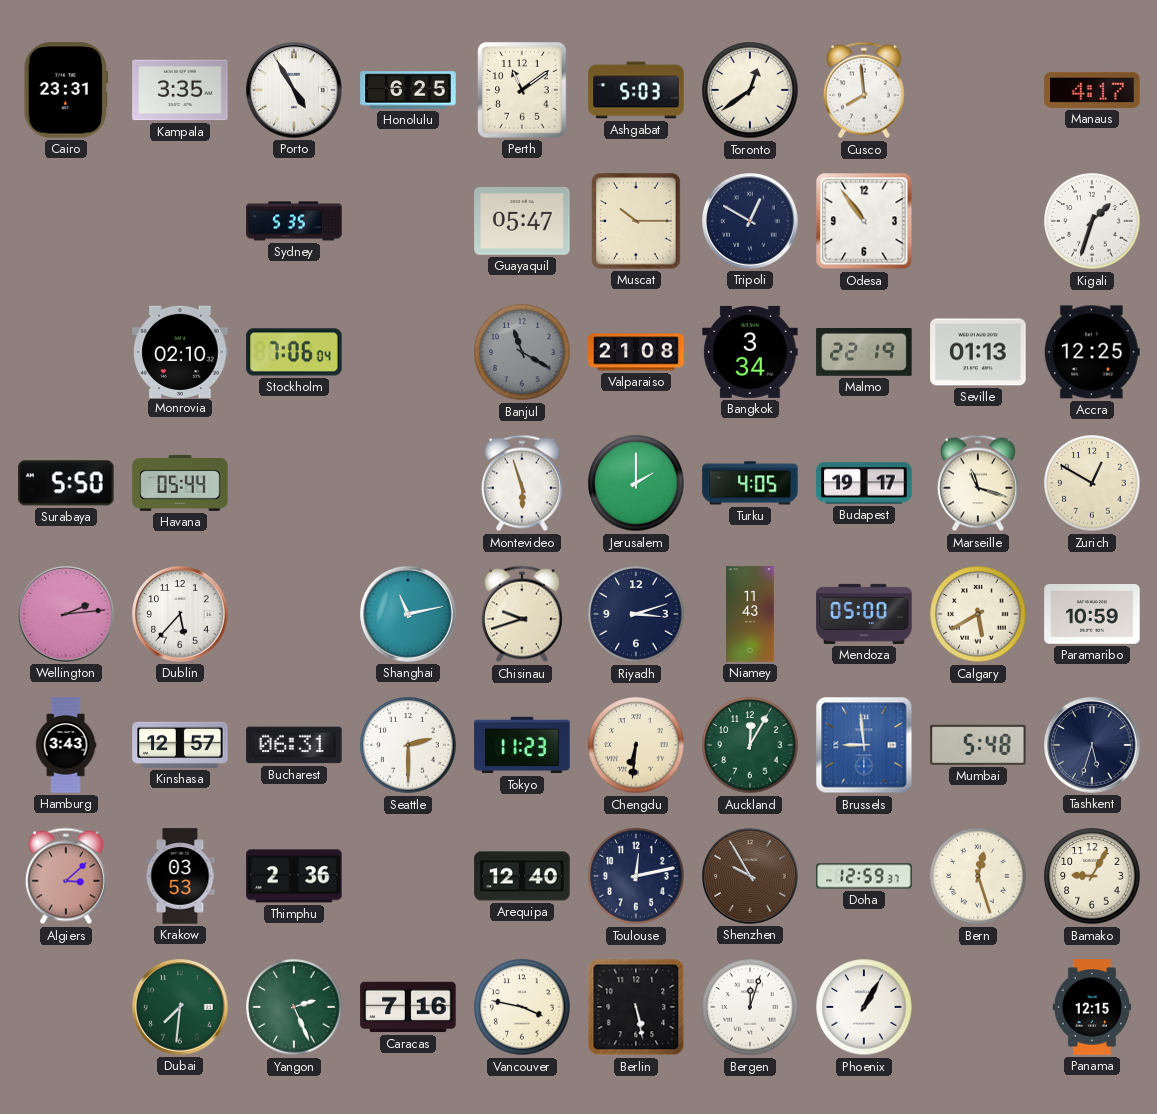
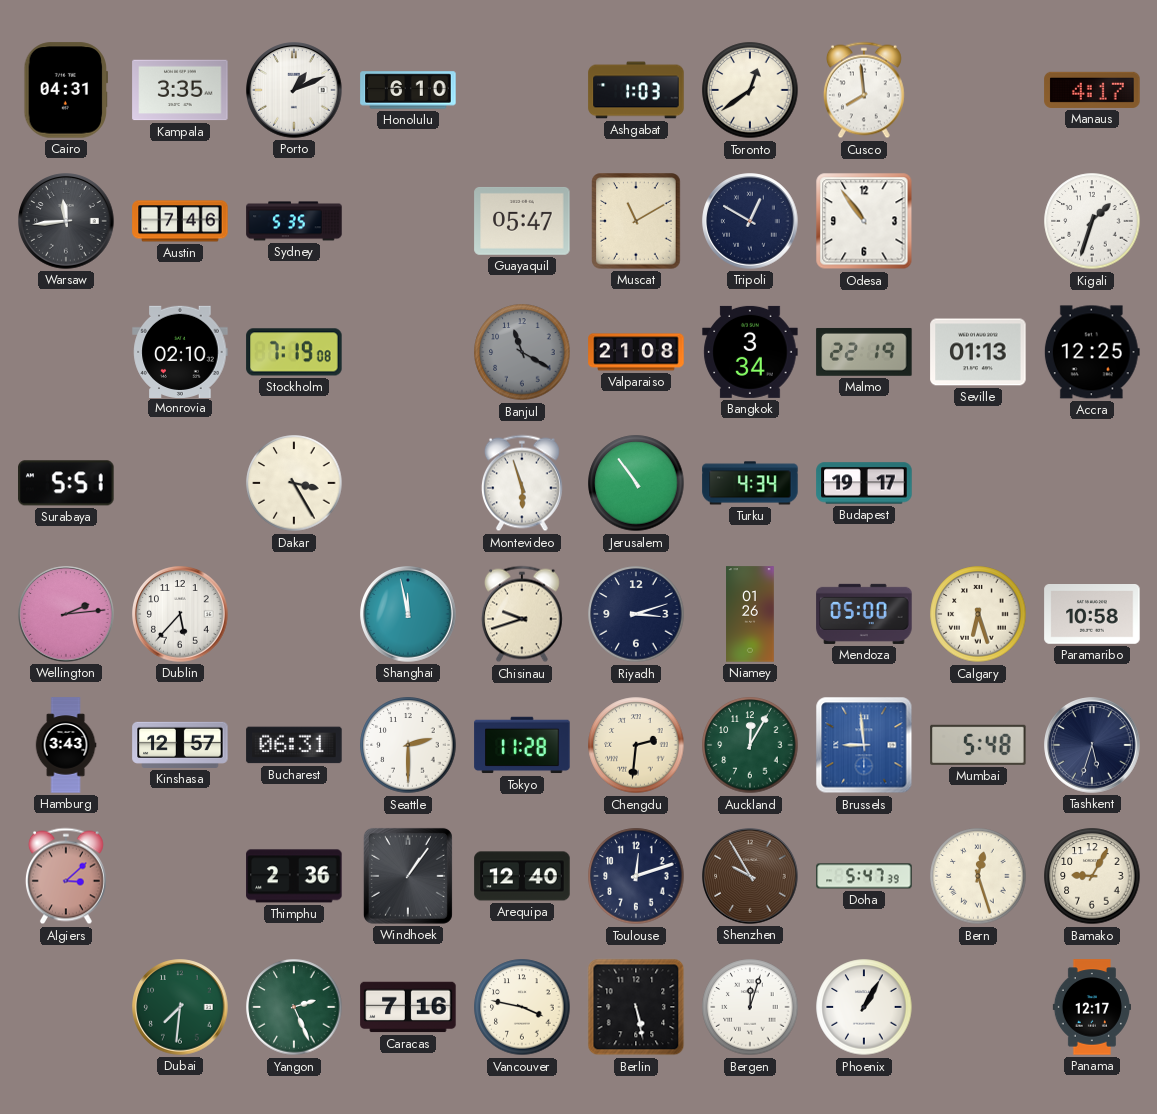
Cairo: 23:31 -> 04:31
Porto: 4:55 -> 1:11
Honolulu: 6:25 -> 6:10
Perth: 11:09 -> none
Ashgabat: 5:03 -> 1:03
Warsaw: none -> 11:44
Austin: none -> 7:46
Muscat: 10:15 -> 11:10
Stockholm: 7:06 -> 7:19
Surabaya: 5:50 -> 5:51
Havana: 05:44 -> none
Dakar: none -> 3:25
Jerusalem: 2:00 -> 10:54
Turku: 4:05 -> 4:34
Marseille: 11:18 -> none
Zurich: 12:50 -> none
Shanghai: 11:13 -> 11:58
Niamey: 11:43 -> 01:26
Calgary: 5:40 -> 6:27
Paramaribo: 10:59 -> 10:58
Tokyo: 11:23 -> 11:28
Chengdu: 6:31 -> 2:31
Krakow: 03:53 -> none
Windhoek: none -> 1:06
Toulouse: 12:13 -> 12:12
Doha: 12:59 -> 5:47
Panama: 12:15 -> 12:17
